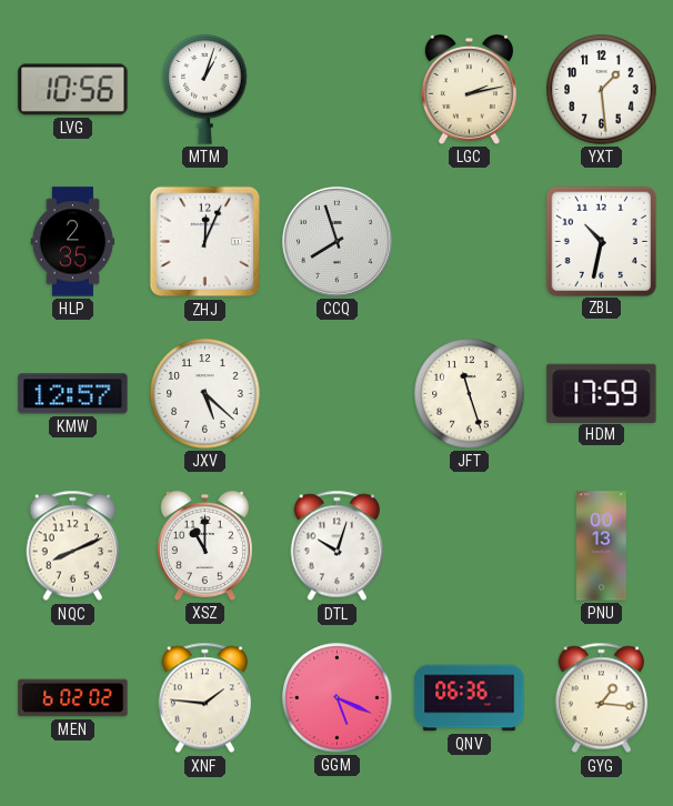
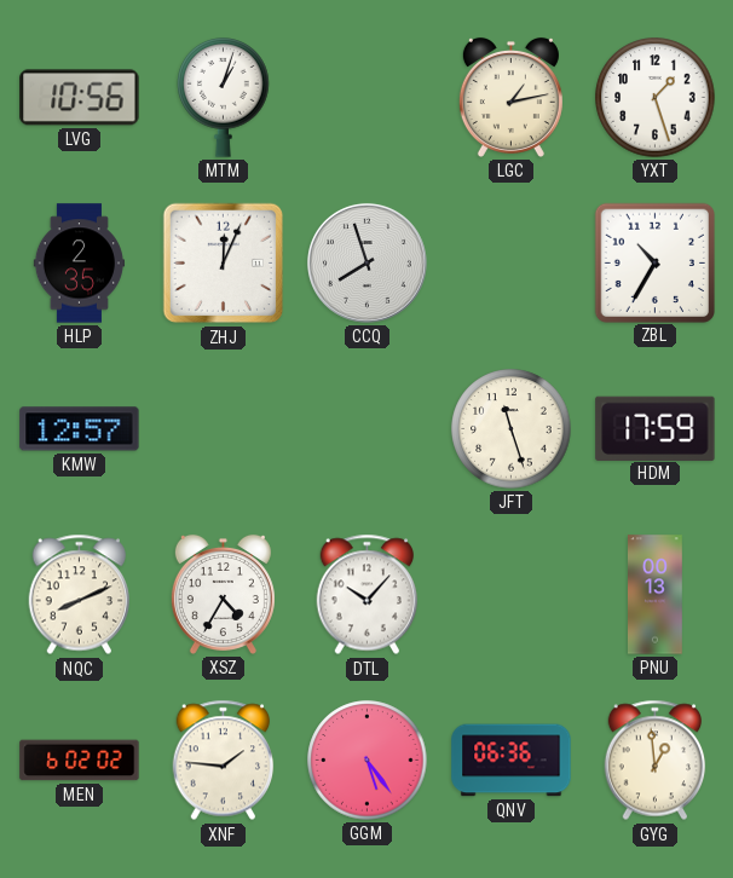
LGC: 2:13 -> 1:13
YXT: 1:29 -> 1:27
ZBL: 10:32 -> 10:35
JXV: 5:22 -> none
XSZ: 11:00 -> 4:35
DTL: 10:03 -> 10:07
GGM: 5:19 -> 5:24
GYG: 1:16 -> 12:59
